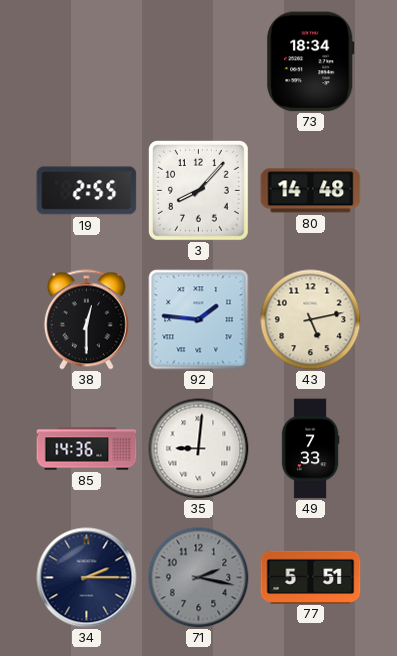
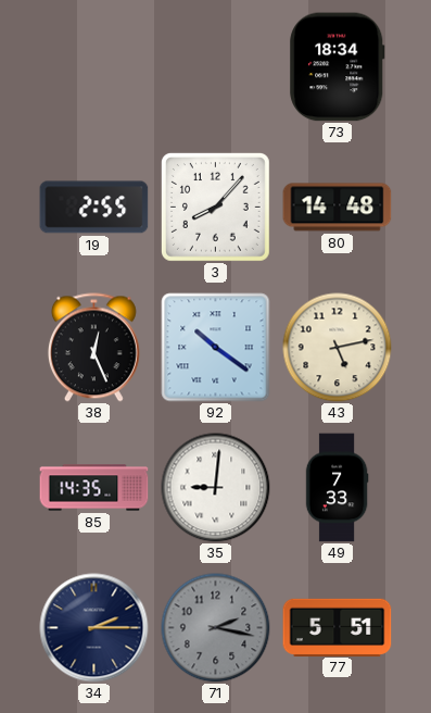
38: 12:30 -> 12:26
92: 1:46 -> 10:21
85: 14:36 -> 14:35
